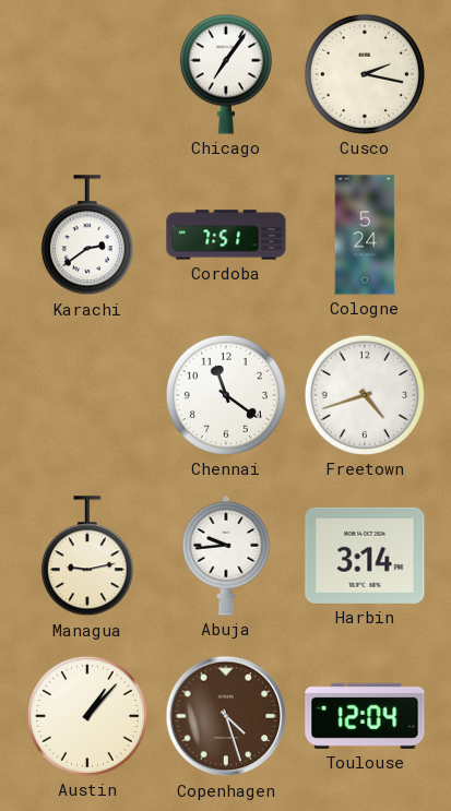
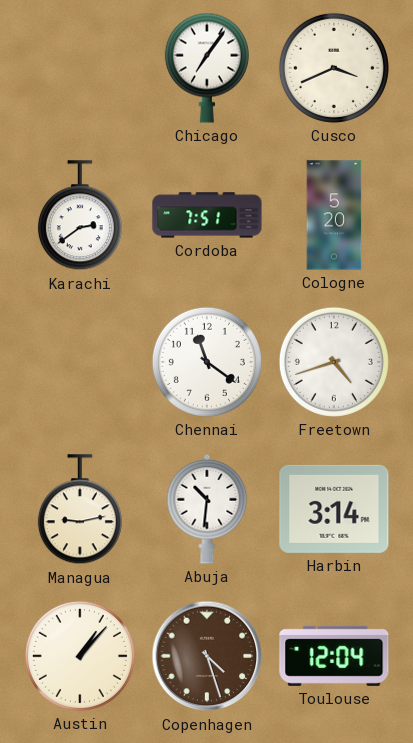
Cusco: 2:17 -> 3:41
Cologne: 5:24 -> 5:20
Abuja: 9:44 -> 10:31
